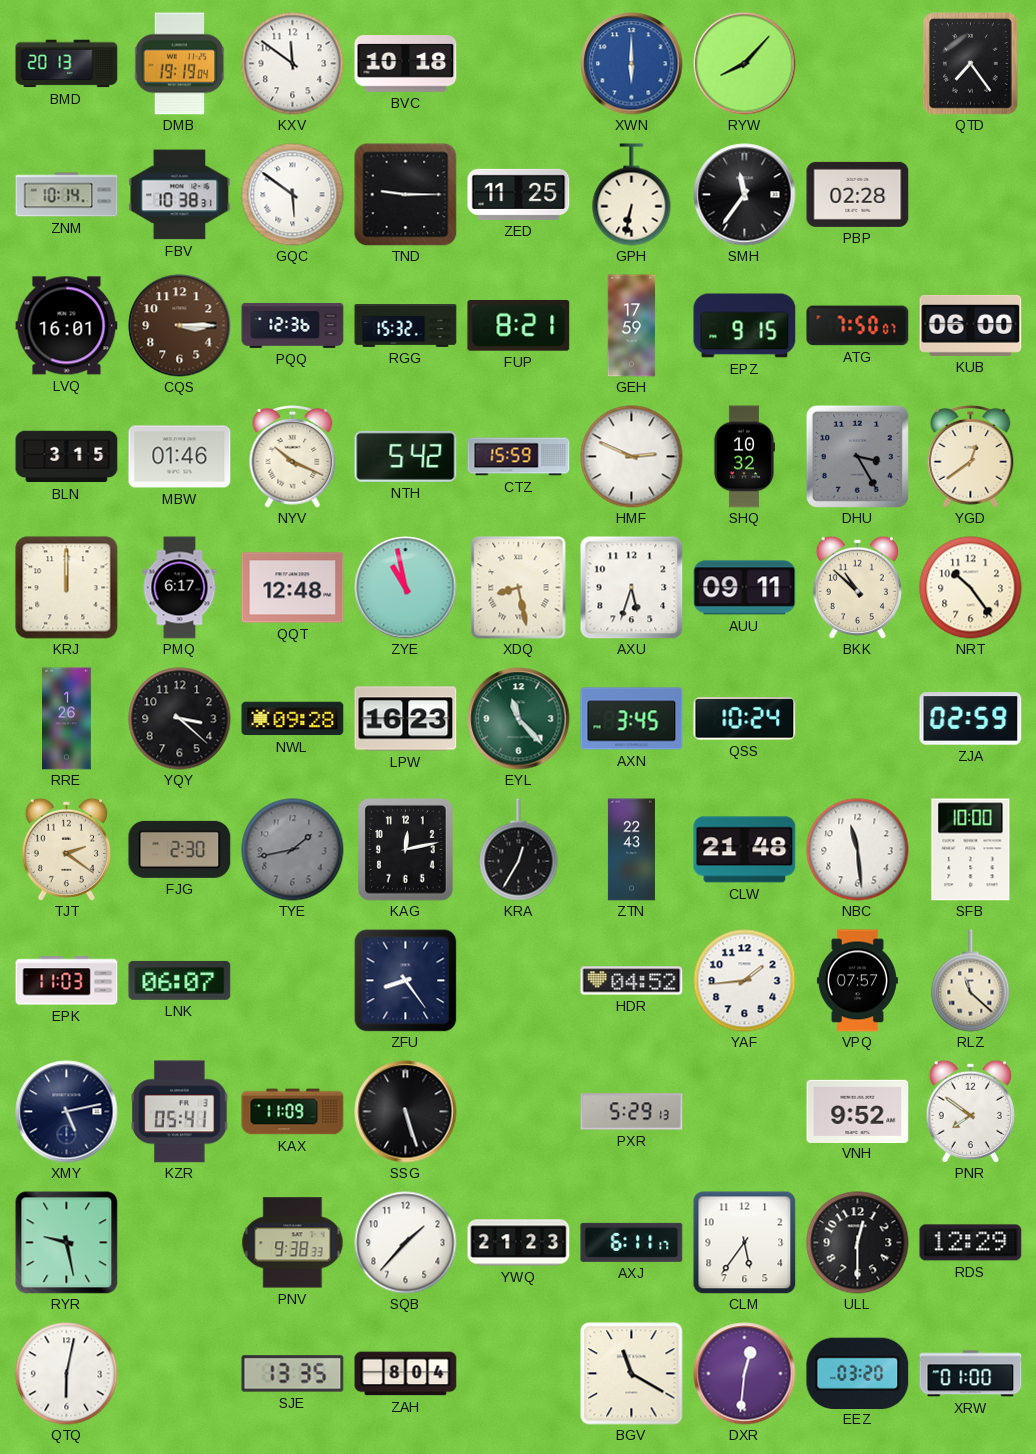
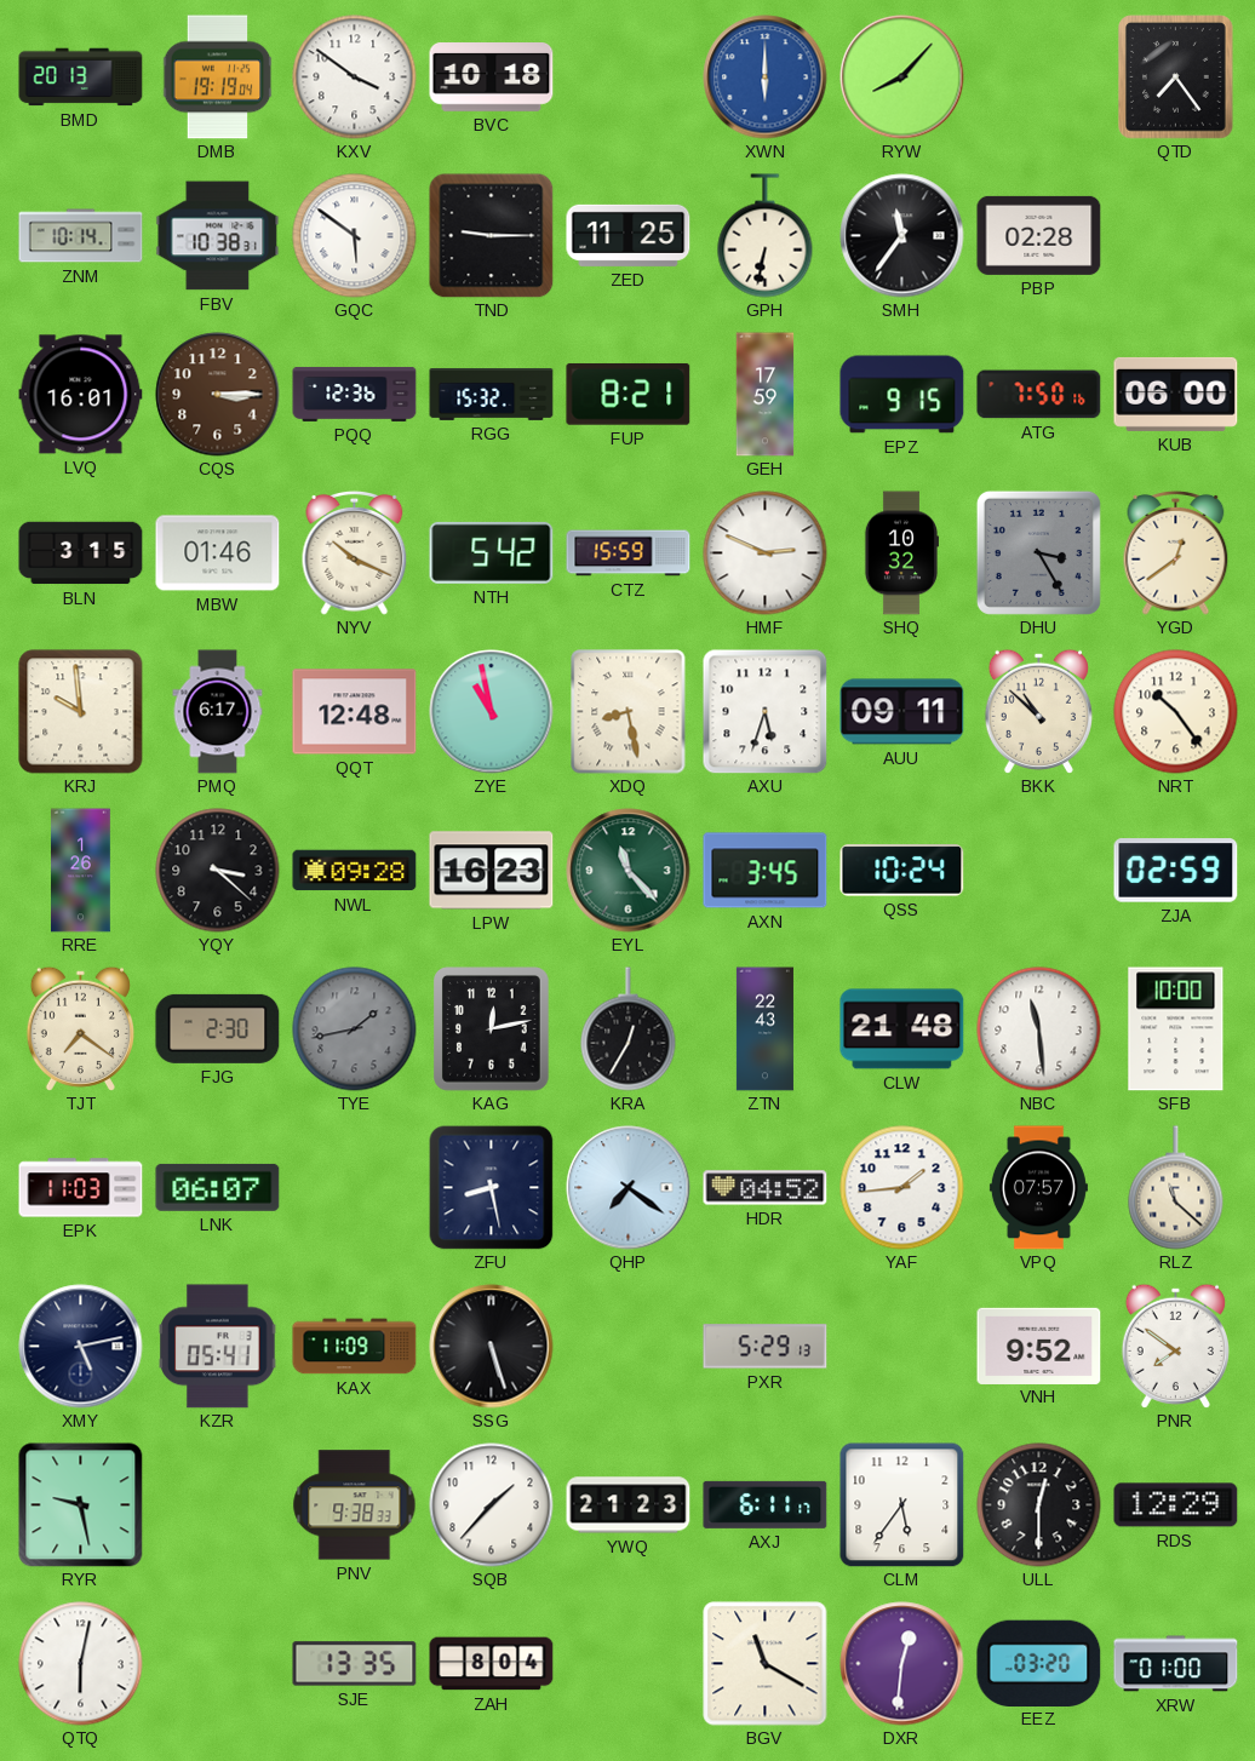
KXV: 11:51 -> 3:51
ATG: 7:50:07 -> 7:50:16
KRJ: 12:00 -> 9:59
TJT: 2:21 -> 7:21
ZFU: 8:24 -> 8:28
QHP: none -> 7:21
